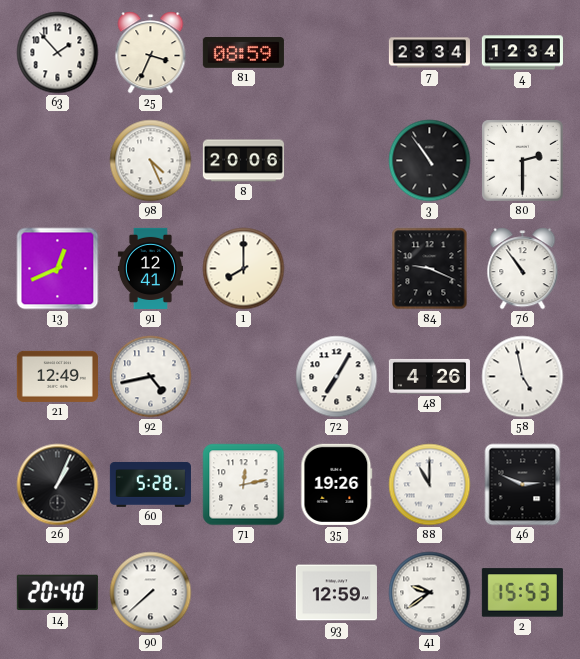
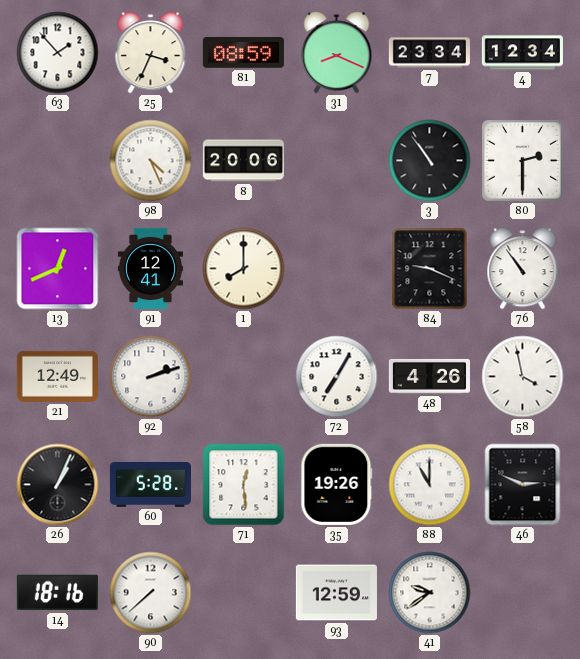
31: none -> 8:19
92: 4:43 -> 2:12
58: 4:58 -> 3:58
71: 12:13 -> 12:29
14: 20:40 -> 18:16
2: 15:53 -> none
